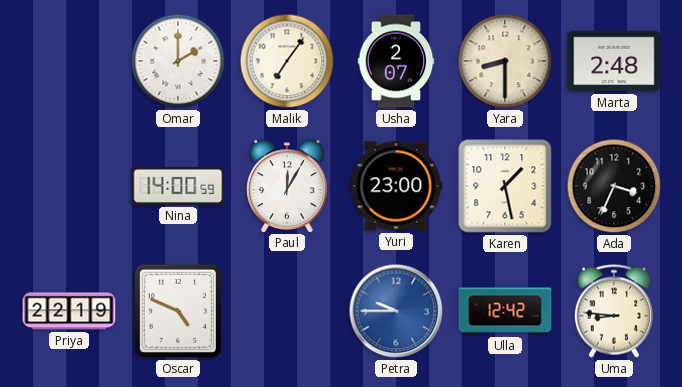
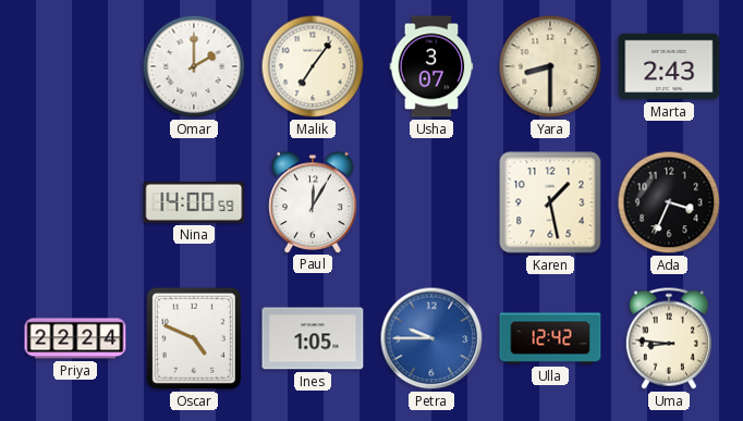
Usha: 2:07 -> 3:07
Marta: 2:48 -> 2:43
Yuri: 23:00 -> none
Priya: 22:19 -> 22:24
Ines: none -> 1:05
